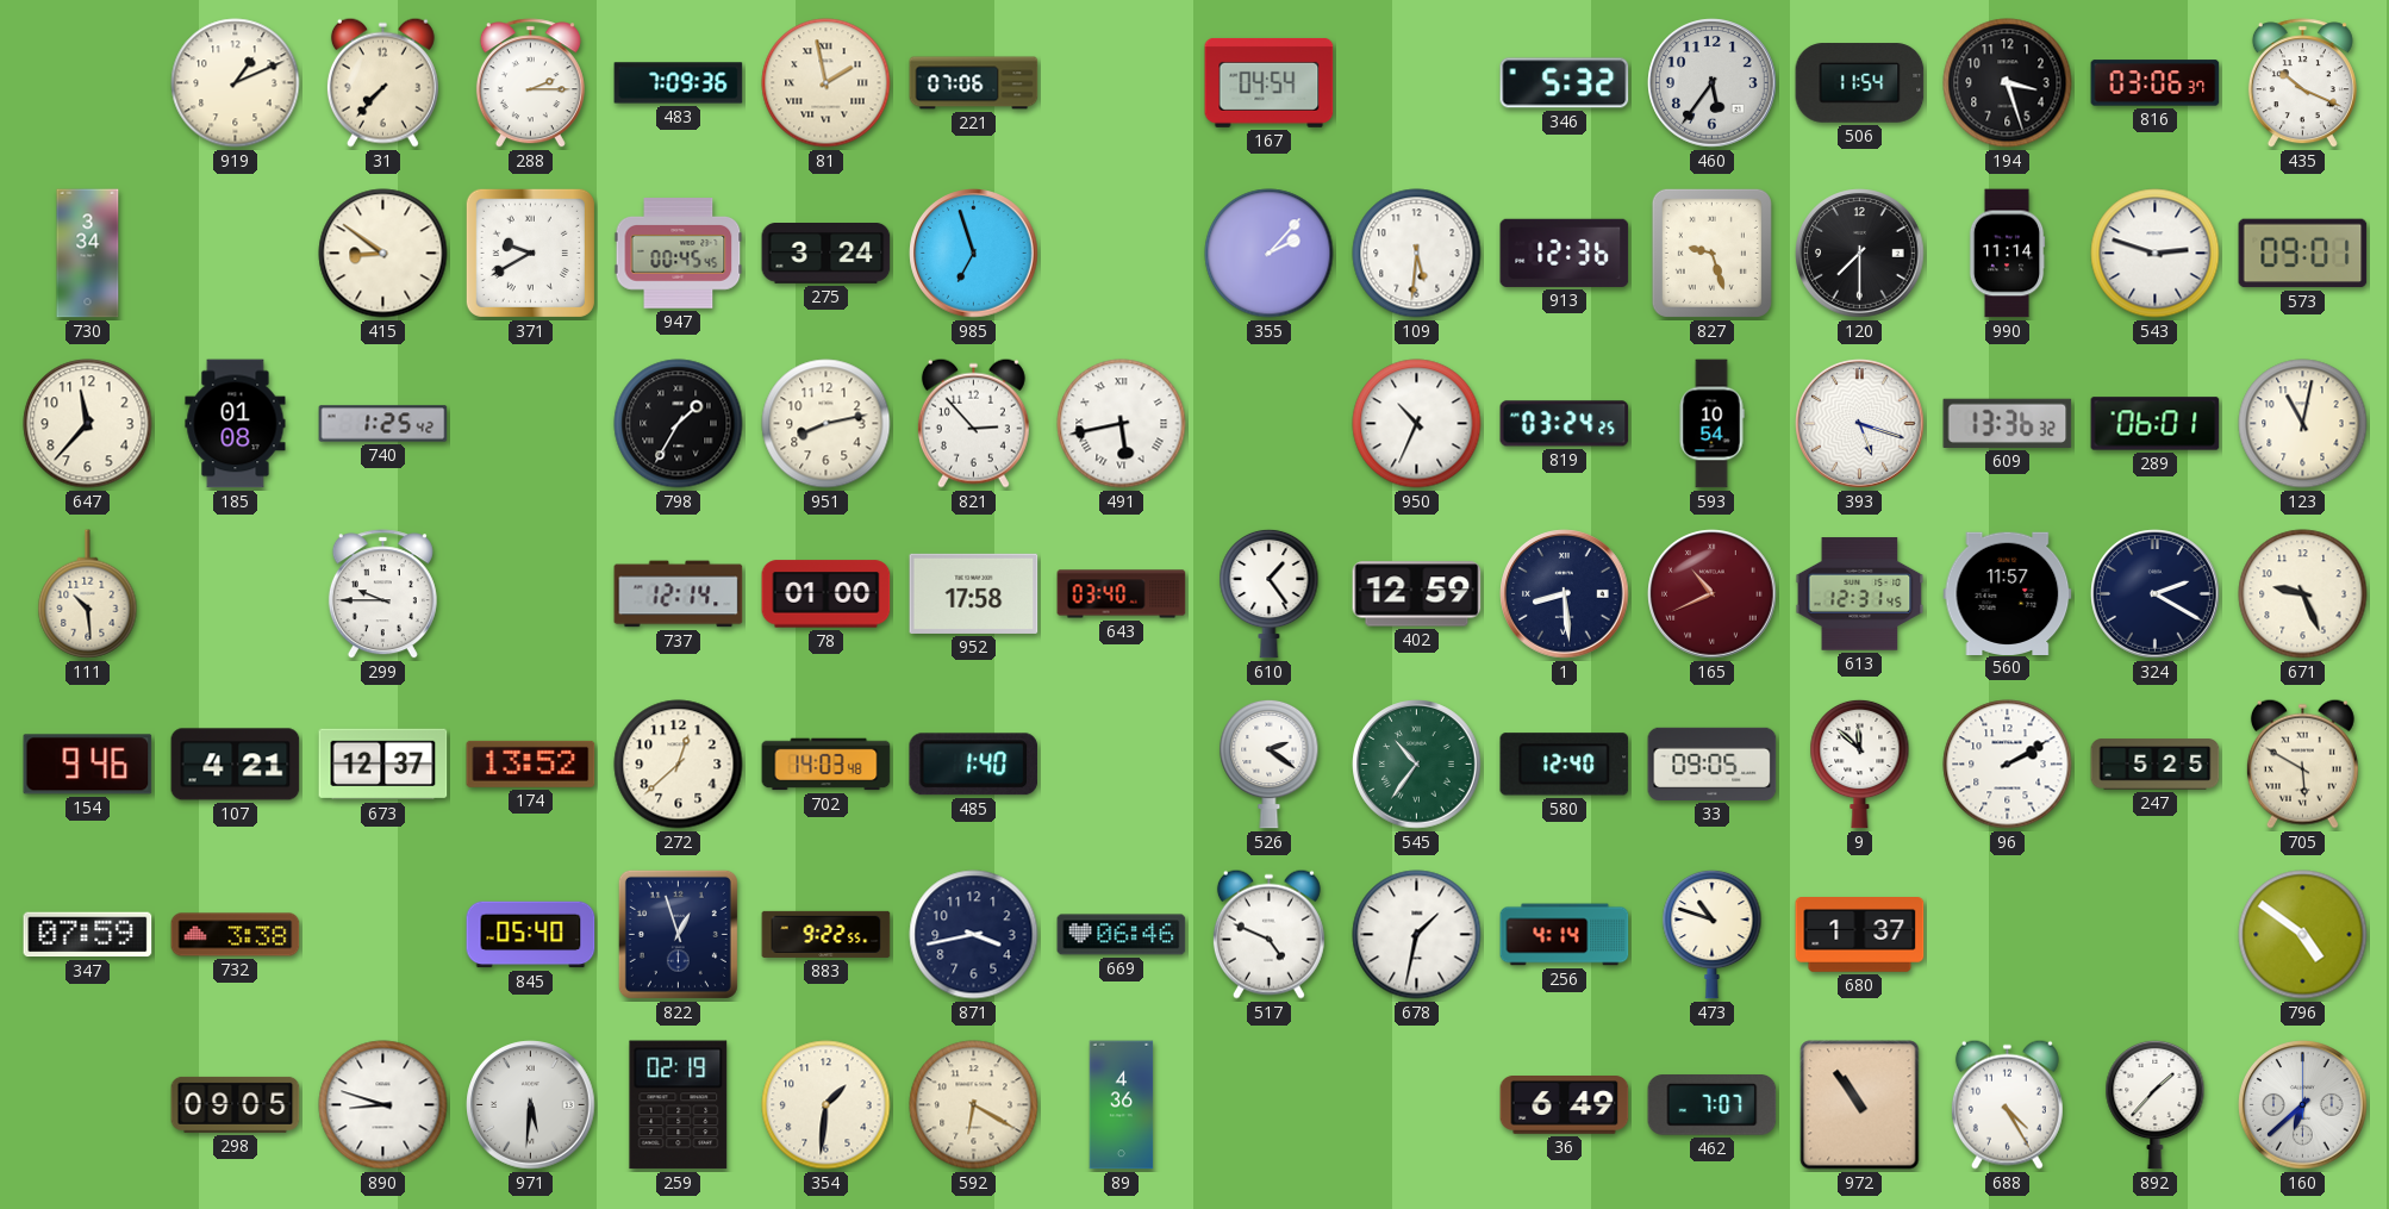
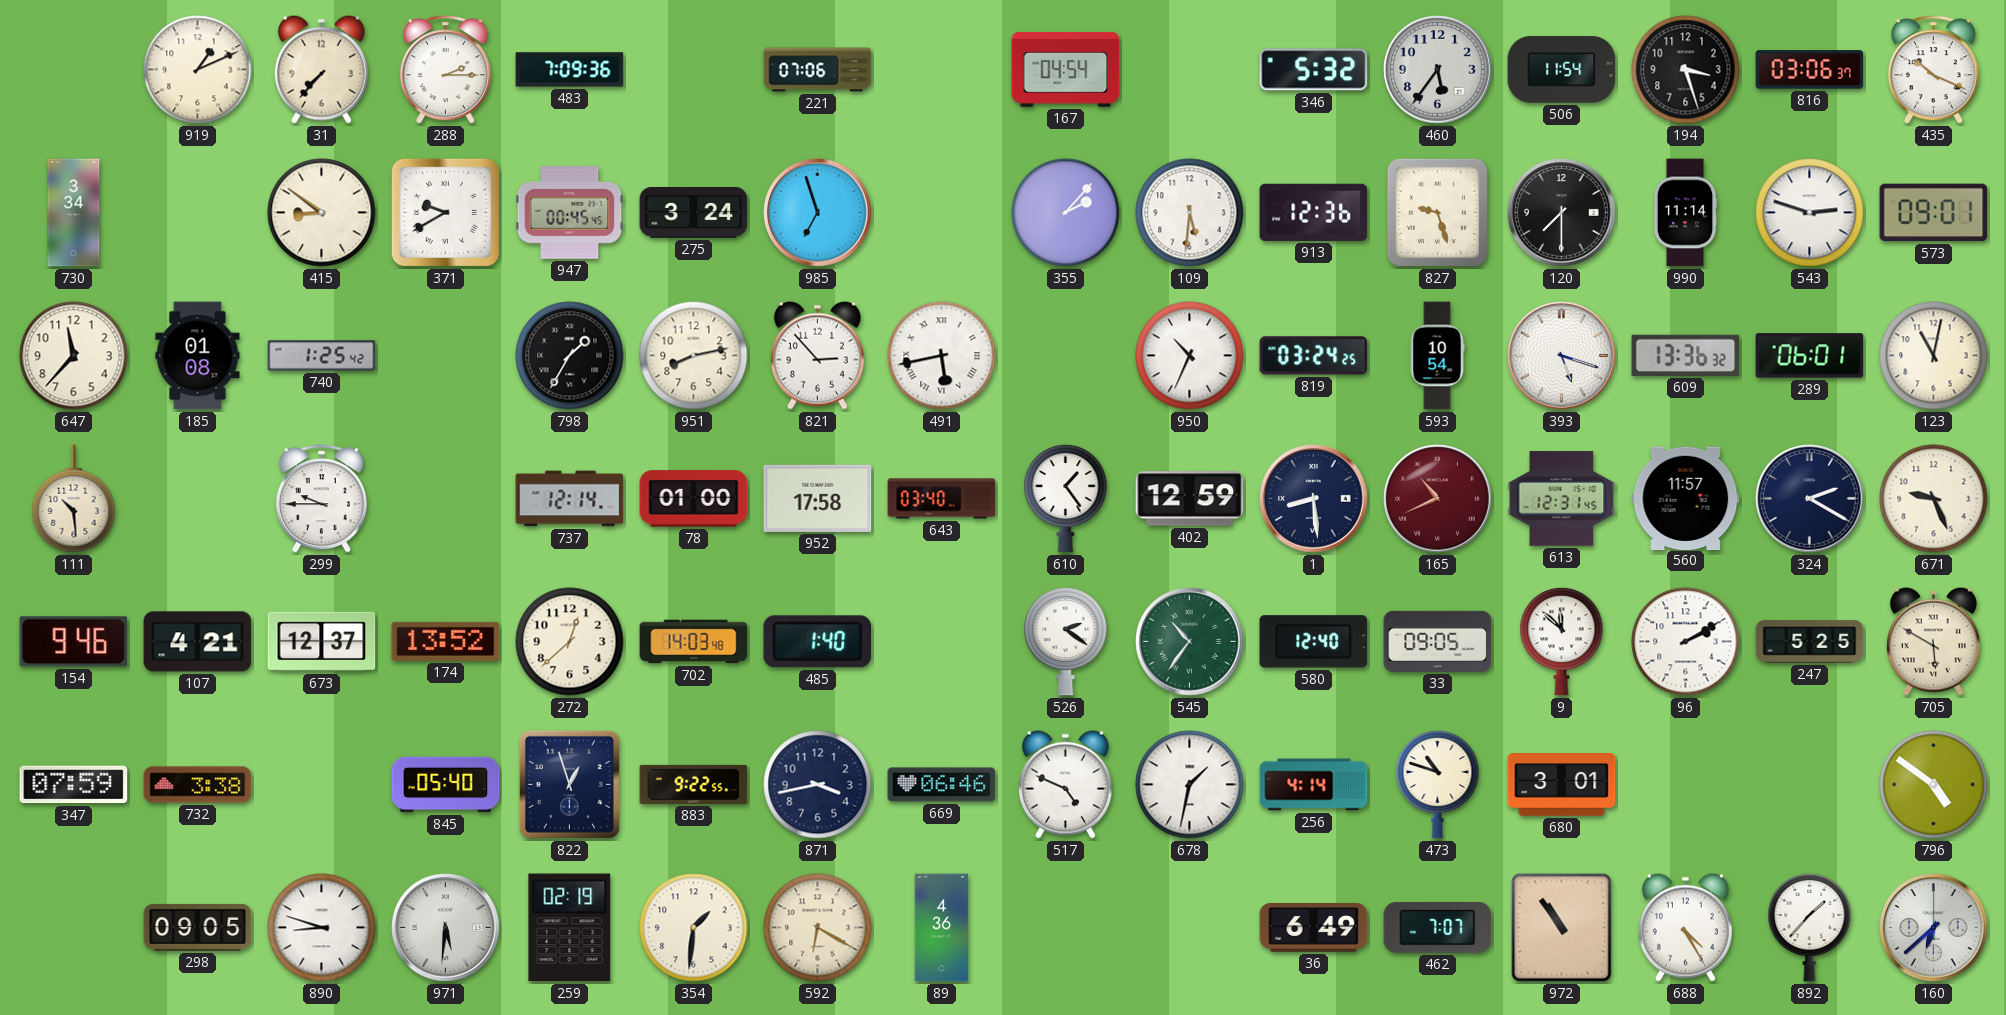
81: 1:58 -> none
680: 1:37 -> 3:01
